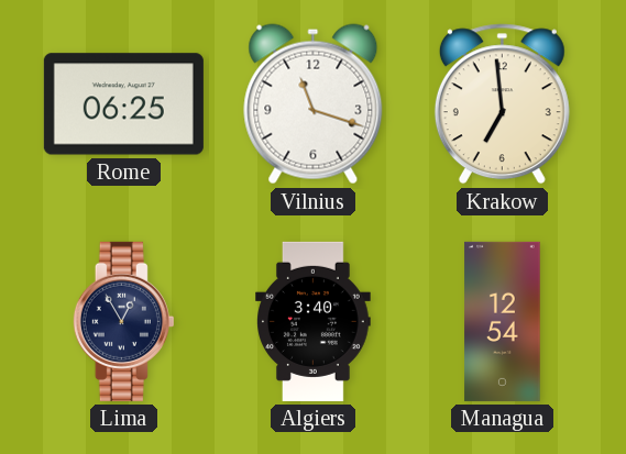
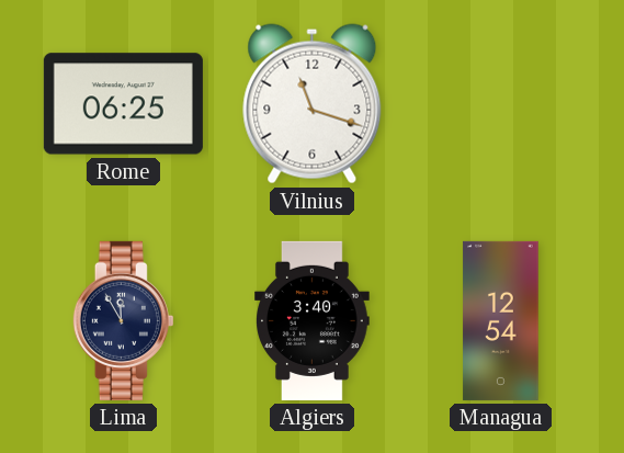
Krakow: 6:59 -> none
Lima: 12:55 -> 11:55
